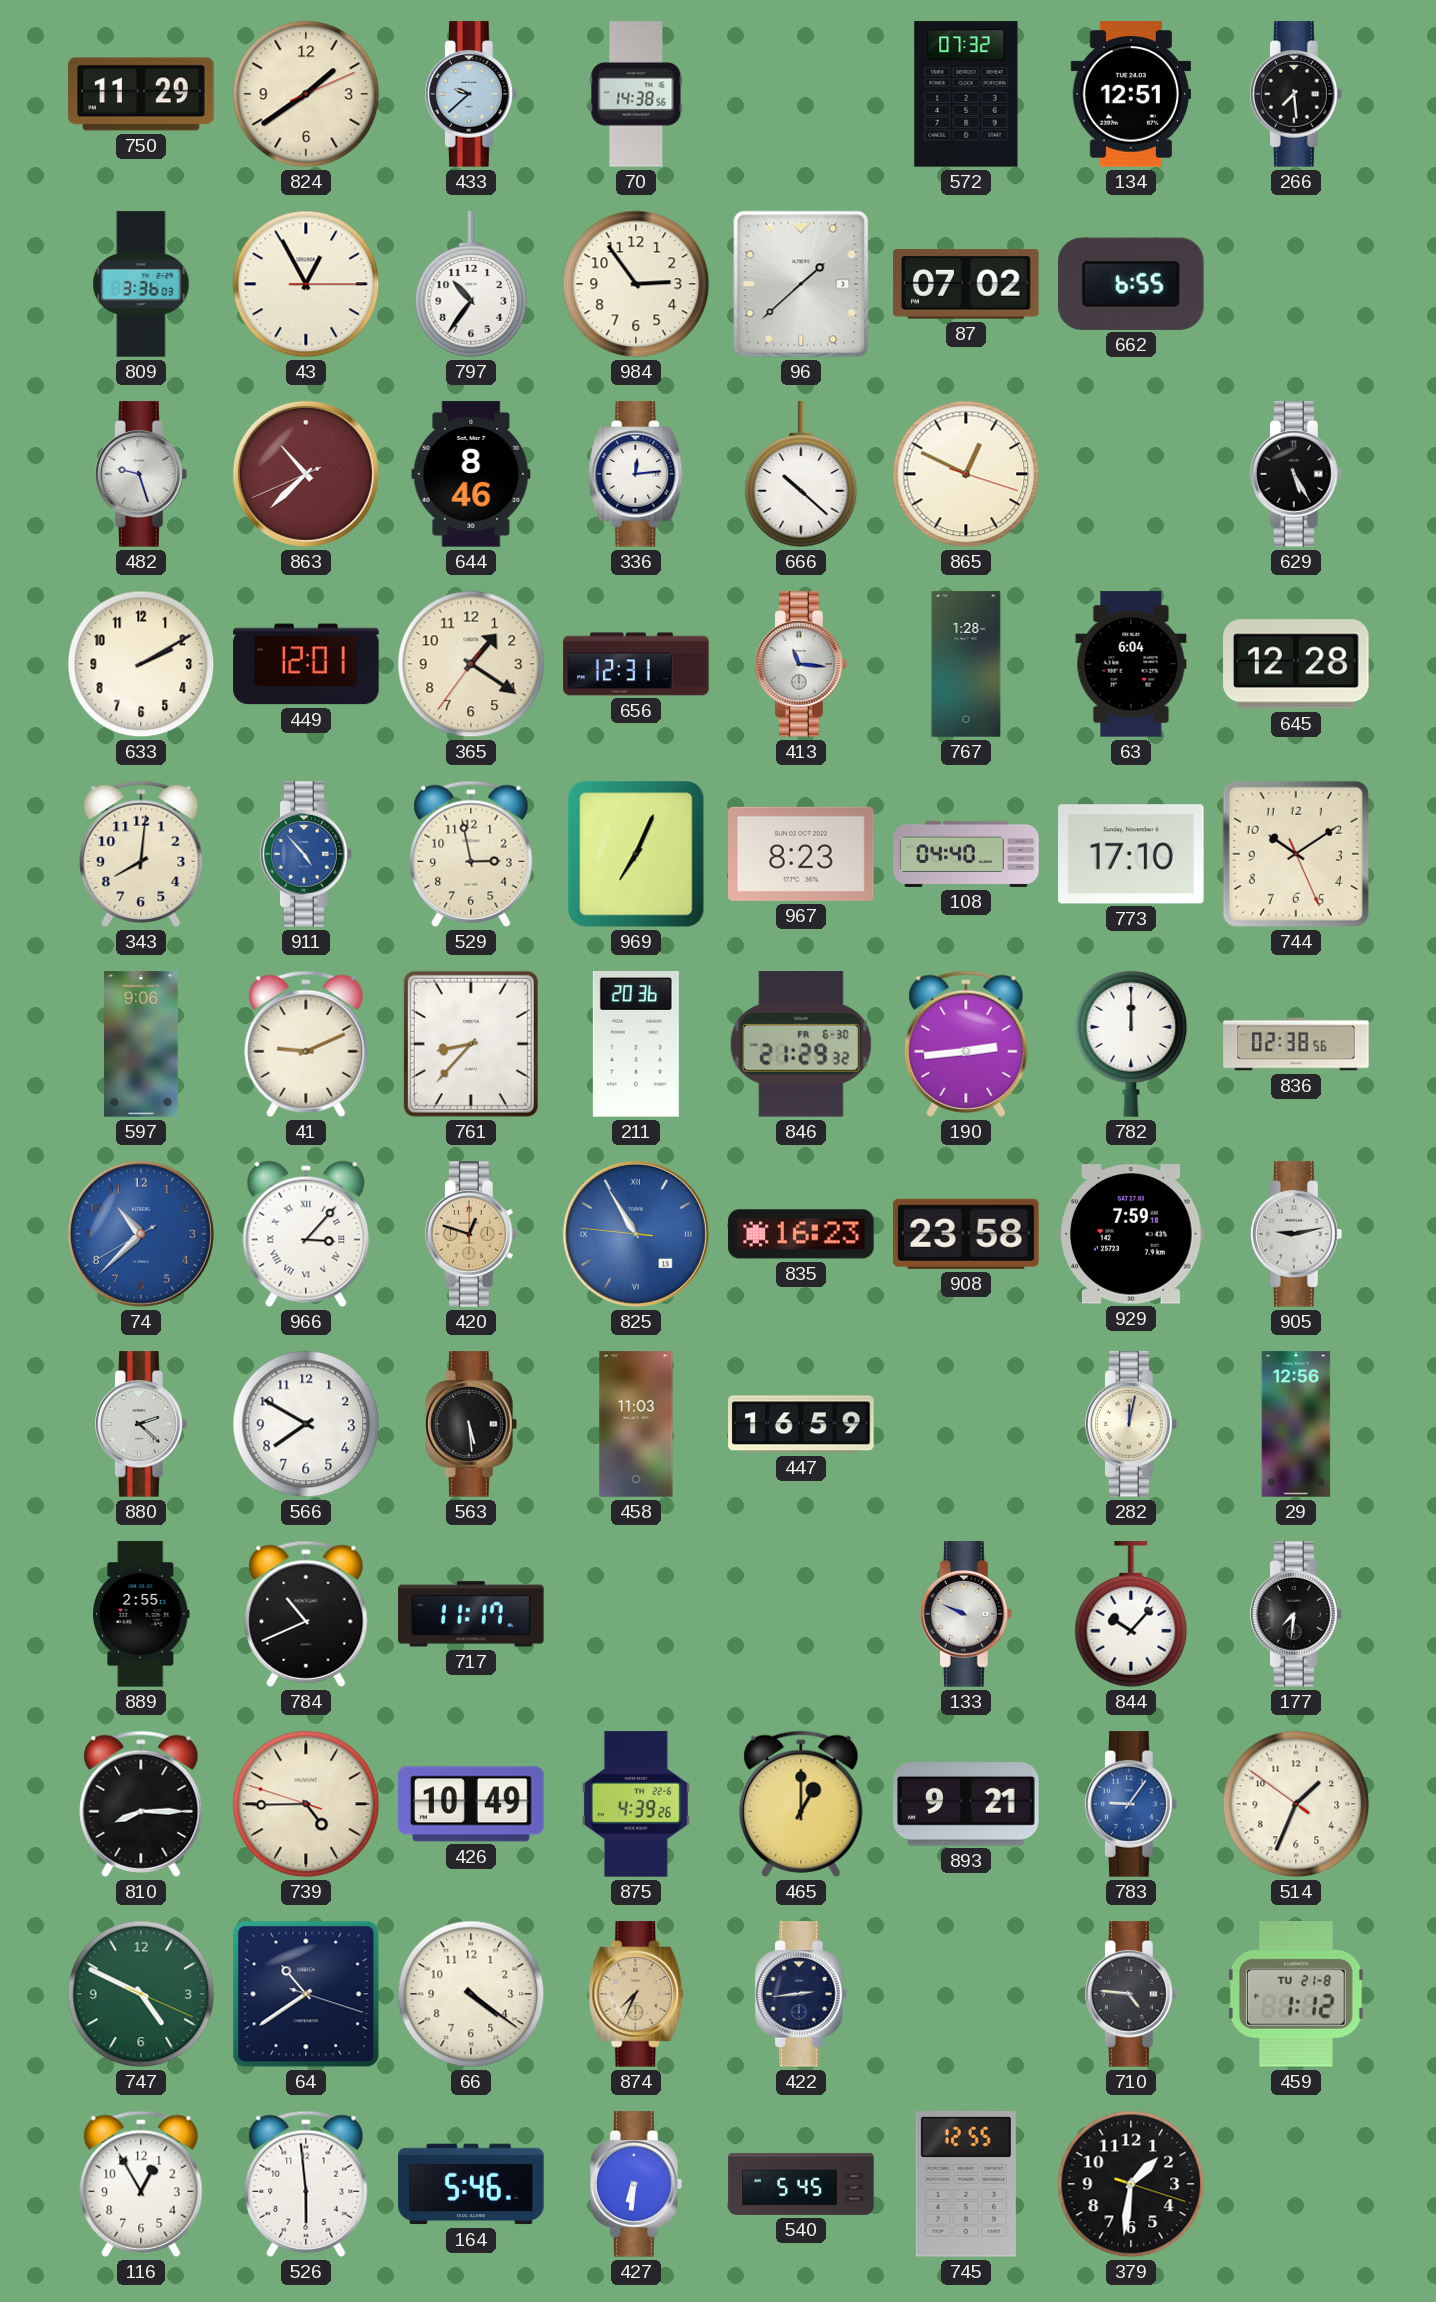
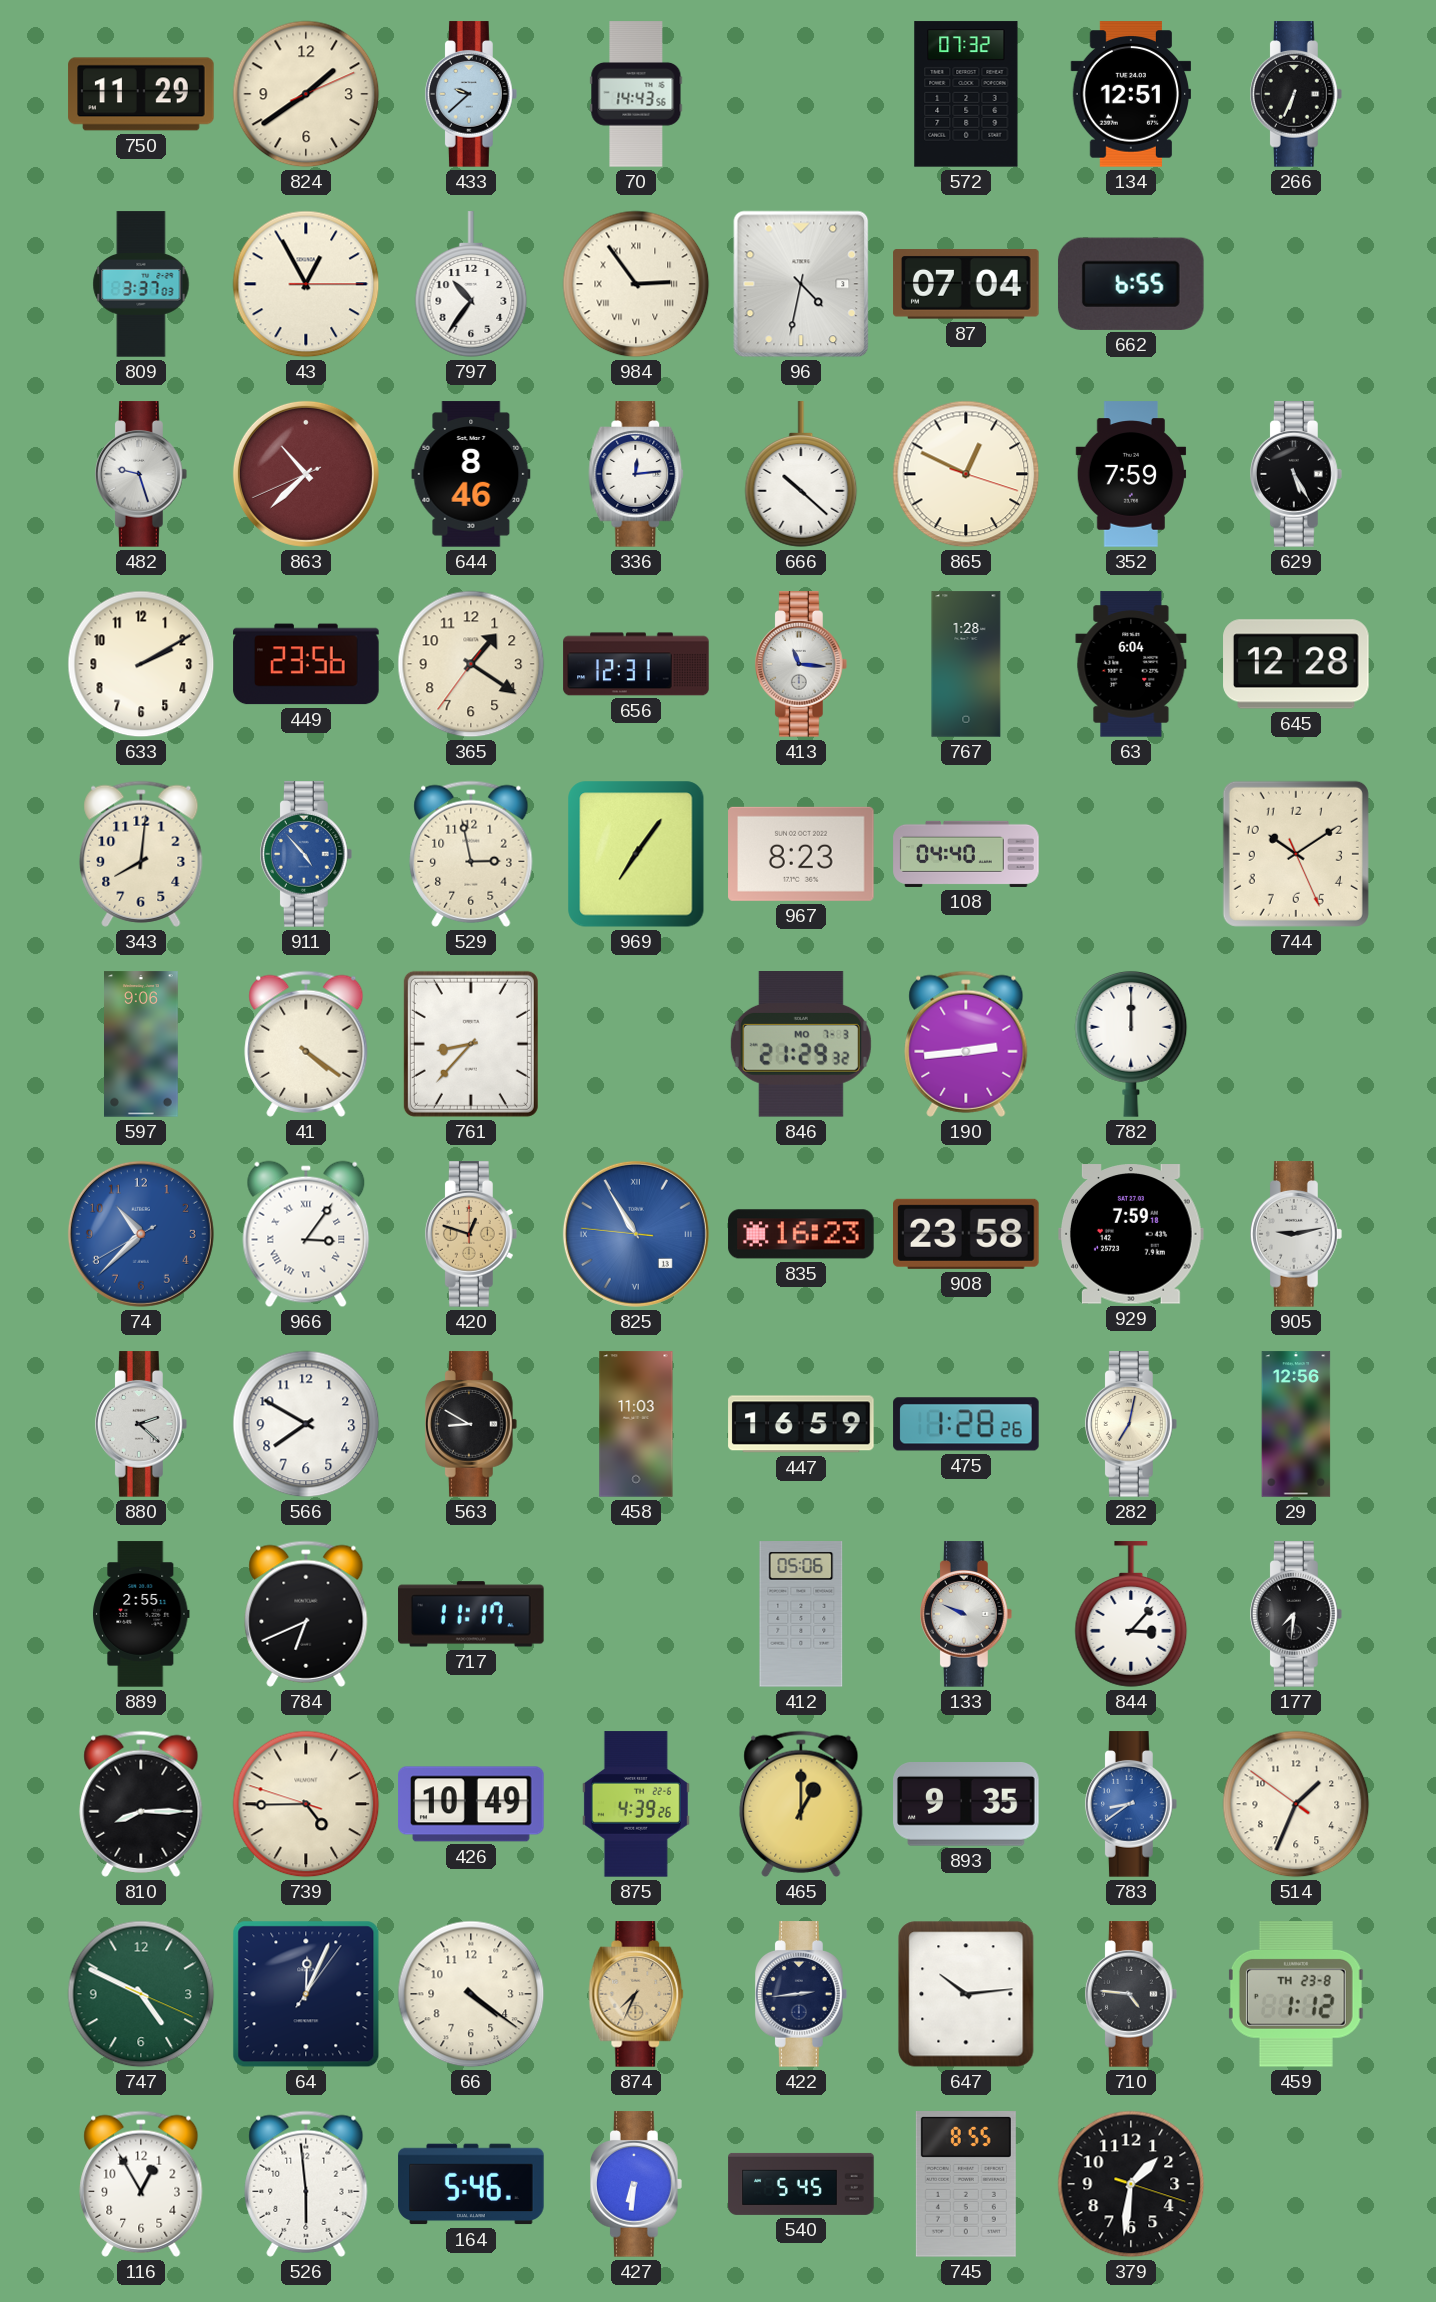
70: 14:38 -> 14:43
266: 7:29 -> 6:34
809: 3:36 -> 3:37
984 numerals: Arabic -> Roman
96: 1:38 -> 4:32
87: 07:02 -> 07:04
352: none -> 7:59
449: 12:01 -> 23:56
969: 7:04 -> 7:06
773: 17:10 -> none
41: 9:11 -> 4:21
211: 20:36 -> none
846 date: FR 6-30 -> MO 7-3
836: 02:38 -> none
966: 3:07 -> 3:06
563: 5:29 -> 8:50
475: none -> 1:28
282: 12:02 -> 7:02
784: 10:41 -> 6:41
412: none -> 05:06
844: 10:07 -> 3:07
893: 9:21 -> 9:35
783: 9:06 -> 8:39
64: 10:39 -> 12:04
647: none -> 10:14
459 date: TU 21-8 -> TH 23-8
745: 12:55 -> 8:55
